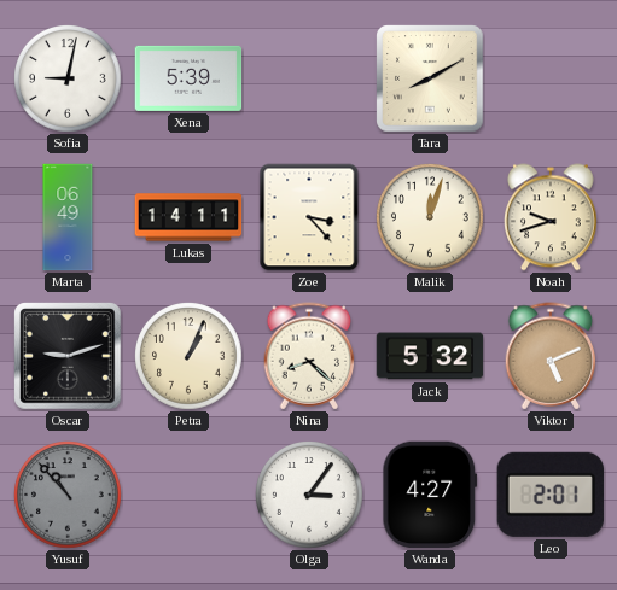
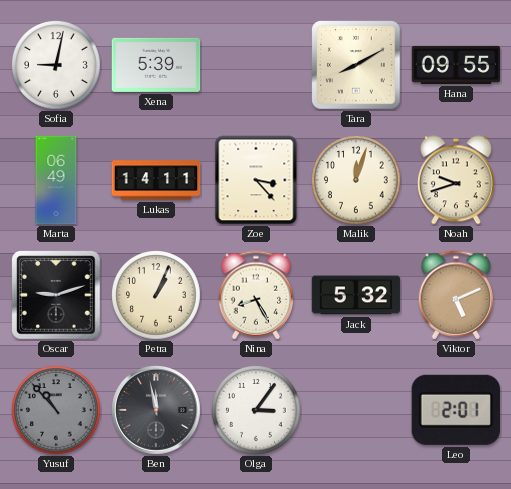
Hana: none -> 09:55
Nina: 8:22 -> 8:25
Ben: none -> 11:58
Wanda: 4:27 -> none
